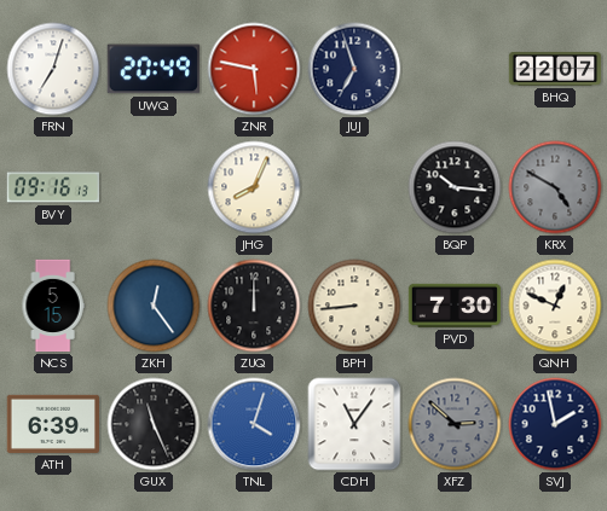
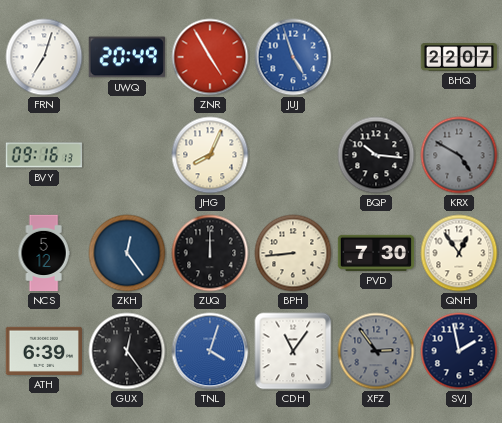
ZNR: 5:47 -> 4:55
JUJ: 6:57 -> 4:57
JUJ dial: navy -> blue
NCS: 5:15 -> 5:12
QNH: 12:49 -> 12:54
GUX: 11:26 -> 12:24
XFZ: 2:52 -> 2:54
